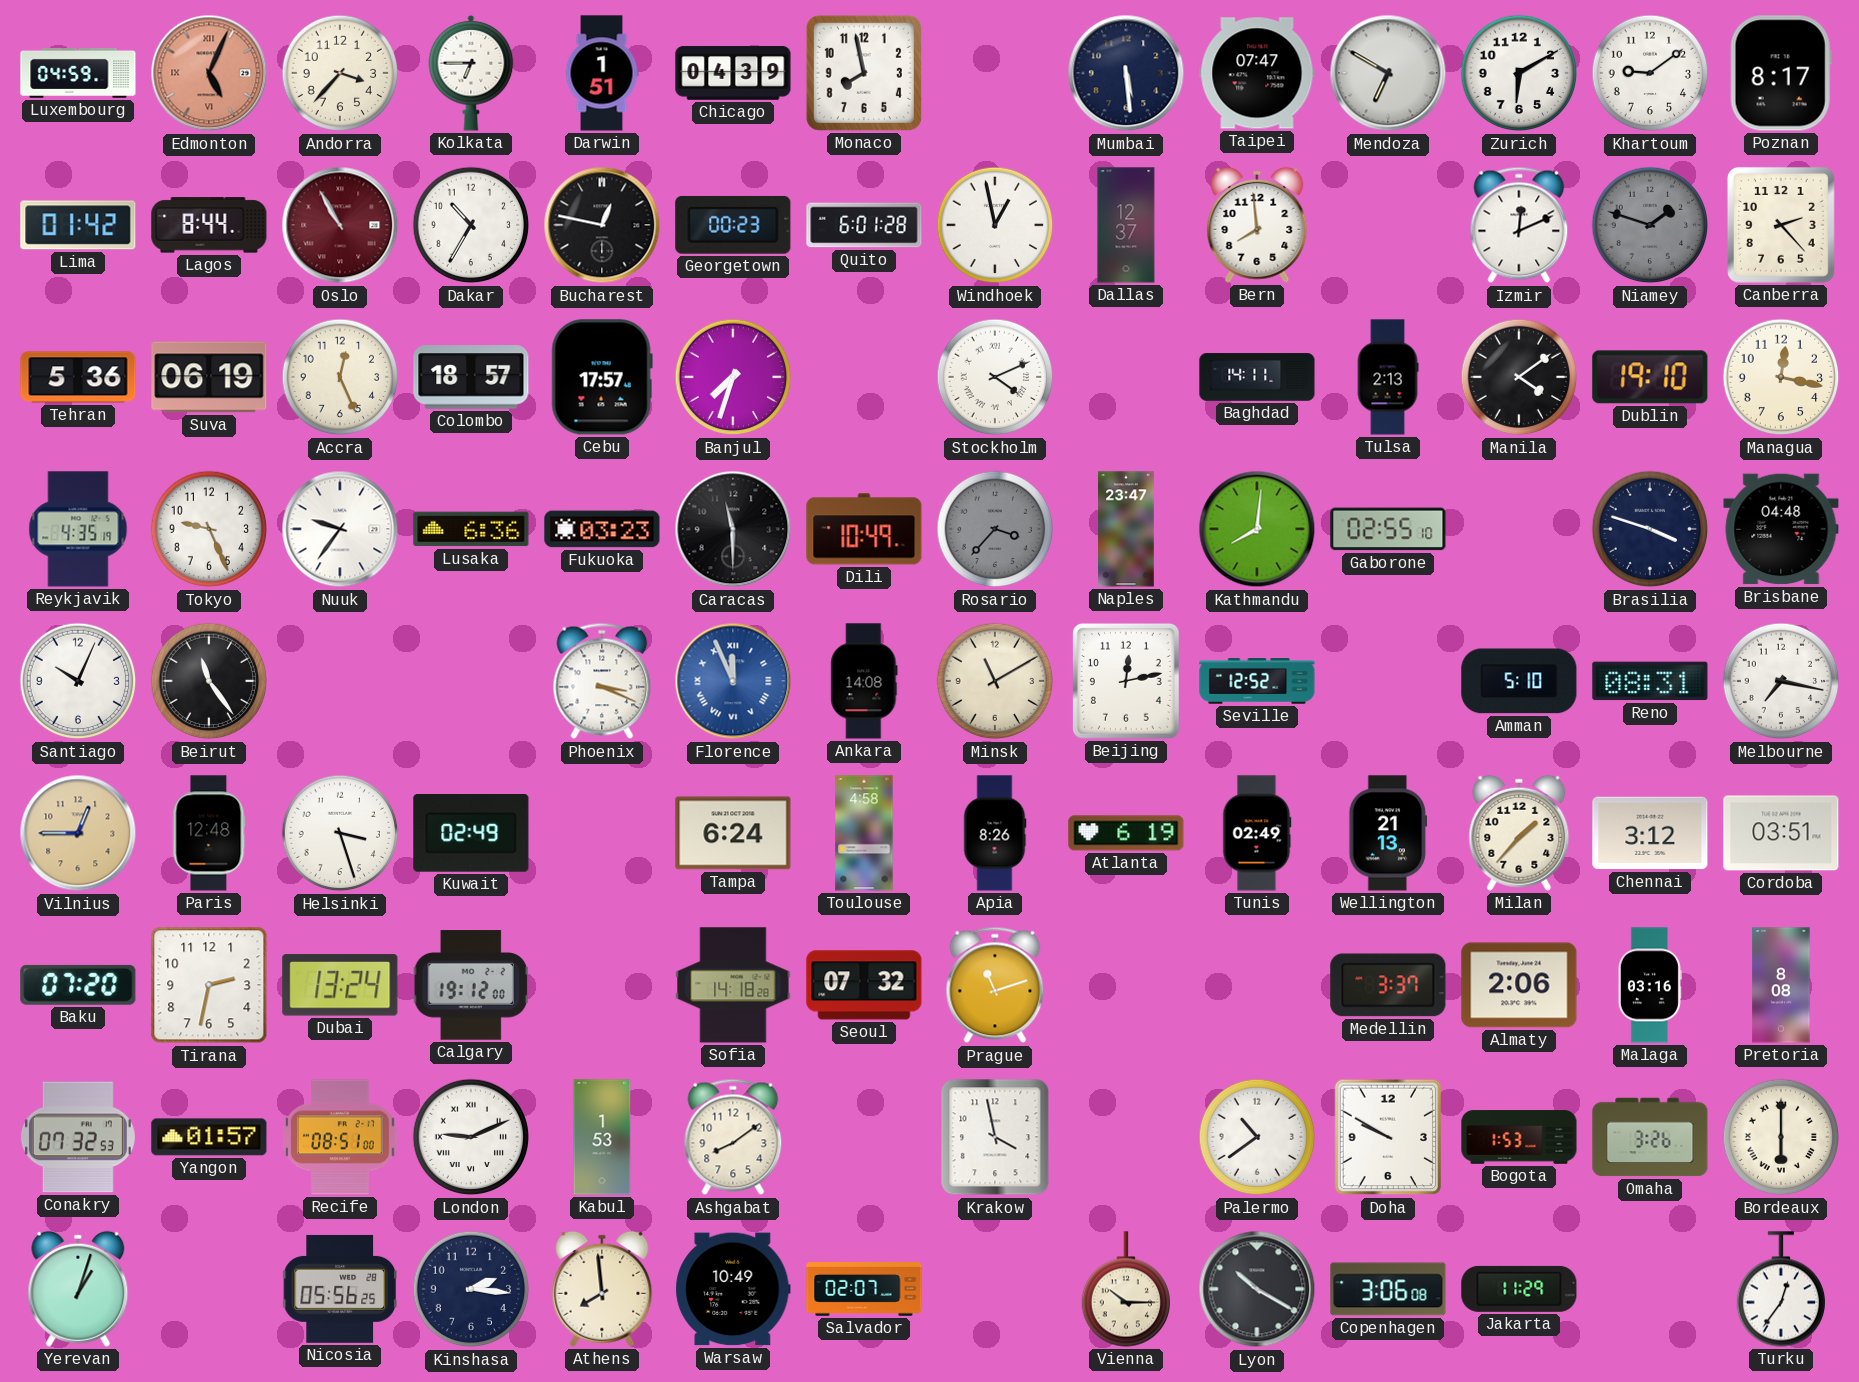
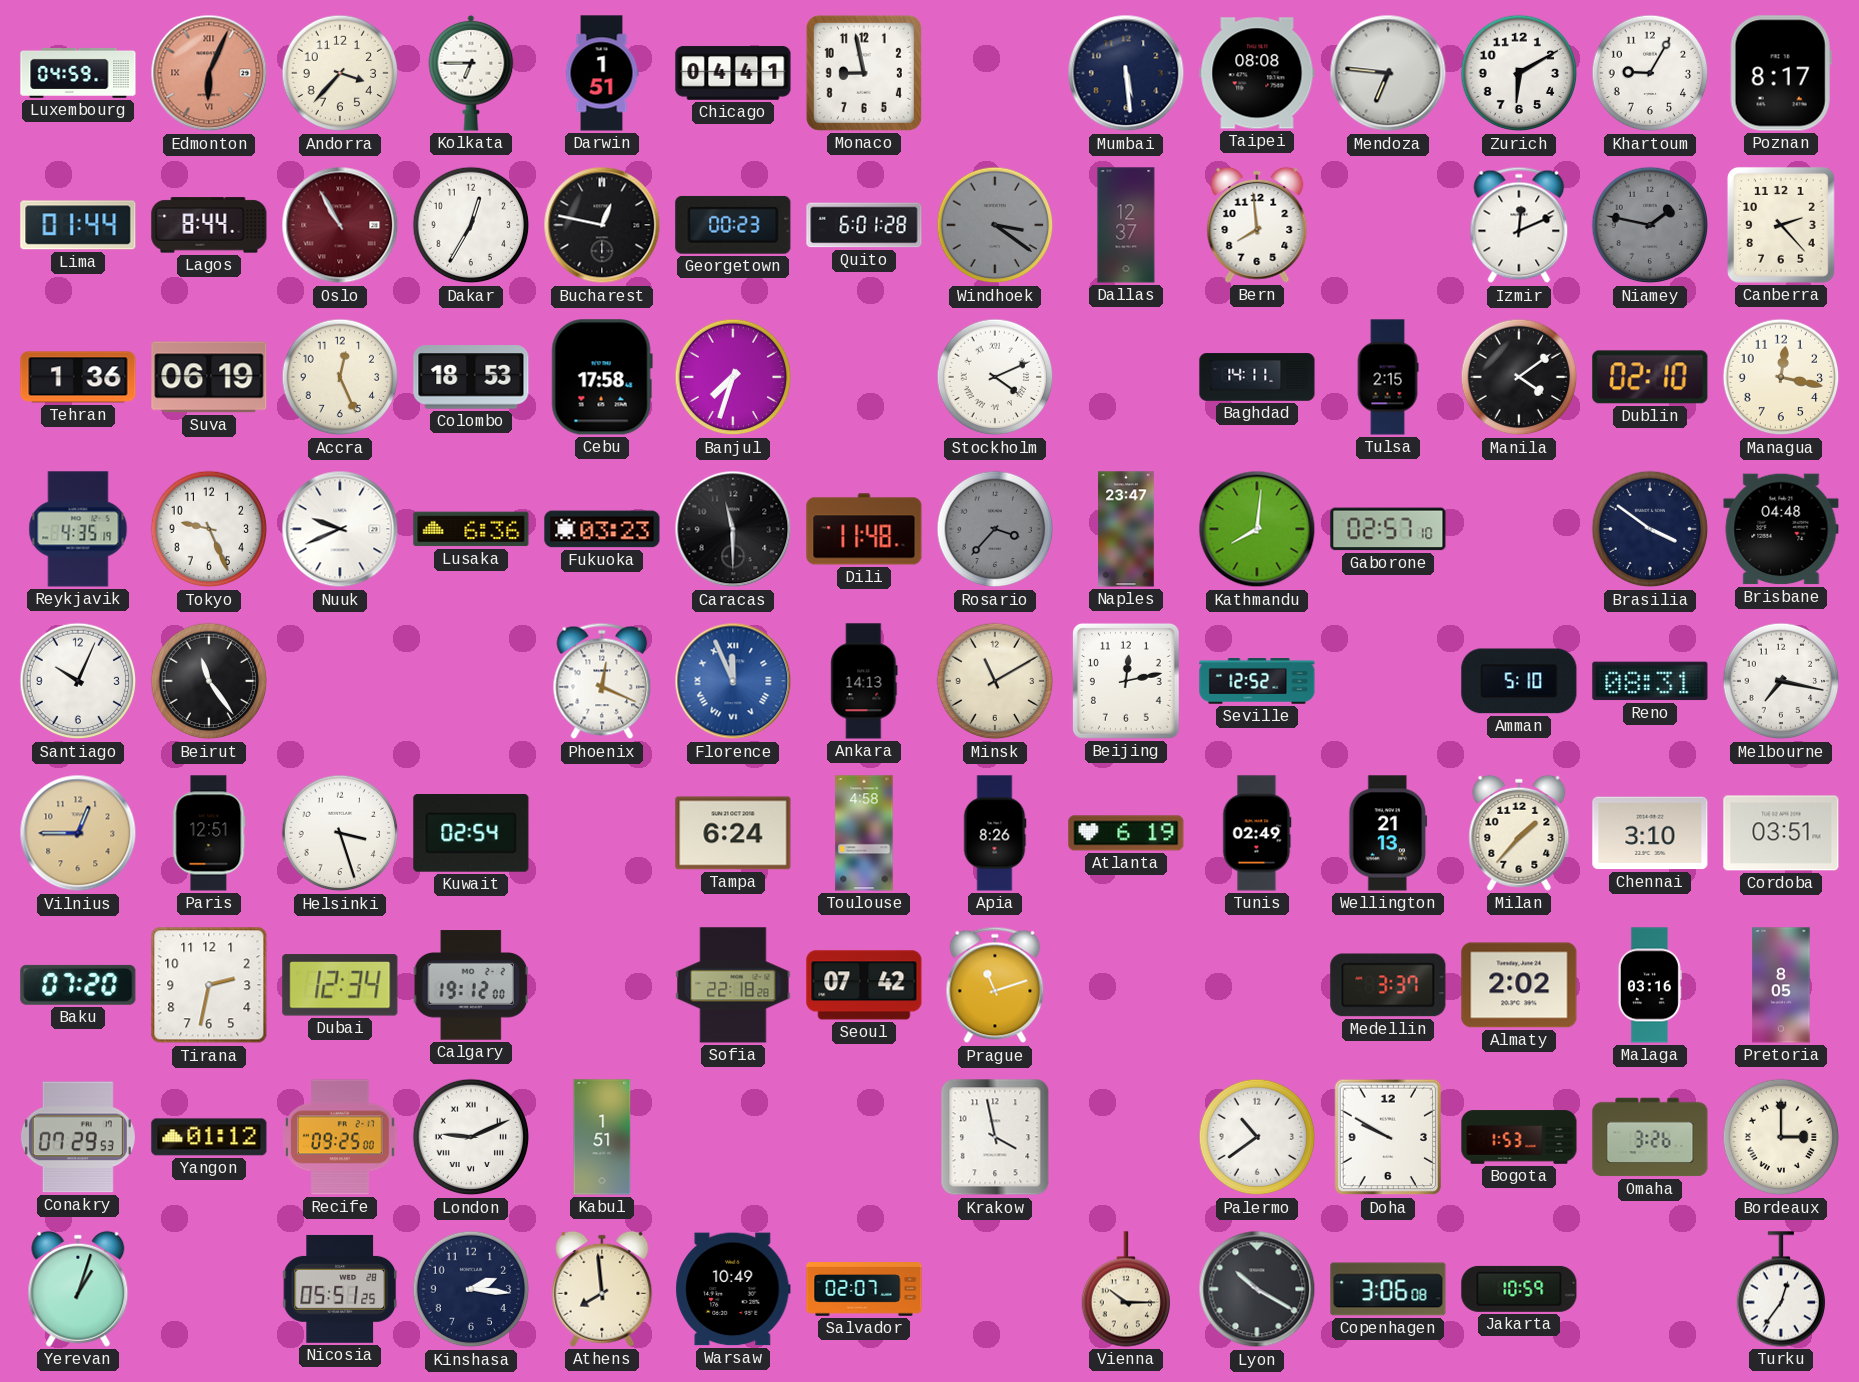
Edmonton: 5:04 -> 6:04
Chicago: 04:39 -> 04:41
Monaco: 7:58 -> 8:58
Taipei: 07:47 -> 08:08
Mendoza: 6:50 -> 6:46
Khartoum: 9:09 -> 9:05
Lima: 01:42 -> 01:44
Dakar: 10:35 -> 12:35
Windhoek: 12:58 -> 3:21
Windhoek dial: white -> grey
Niamey: 1:48 -> 1:47
Tehran: 5:36 -> 1:36
Colombo: 18:57 -> 18:53
Cebu: 17:57 -> 17:58
Tulsa: 2:13 -> 2:15
Dublin: 19:10 -> 02:10
Nuuk: 9:36 -> 9:41
Dili: 10:49 -> 11:48
Gaborone: 02:55 -> 02:57
Brasilia: 3:48 -> 3:51
Phoenix: 3:19 -> 12:19
Ankara: 14:08 -> 14:13
Paris: 12:48 -> 12:51
Kuwait: 02:49 -> 02:54
Chennai: 3:12 -> 3:10
Dubai: 13:24 -> 12:34
Sofia: 14:18 -> 22:18
Seoul: 07:32 -> 07:42
Almaty: 2:06 -> 2:02
Pretoria: 8:08 -> 8:05
Conakry: 07:32 -> 07:29
Yangon: 01:57 -> 01:12
Recife: 08:51 -> 09:25
Kabul: 1:53 -> 1:51
Ashgabat: 8:09 -> none
Bordeaux: 6:00 -> 3:00
Nicosia: 05:56 -> 05:51
Jakarta: 11:29 -> 10:59
